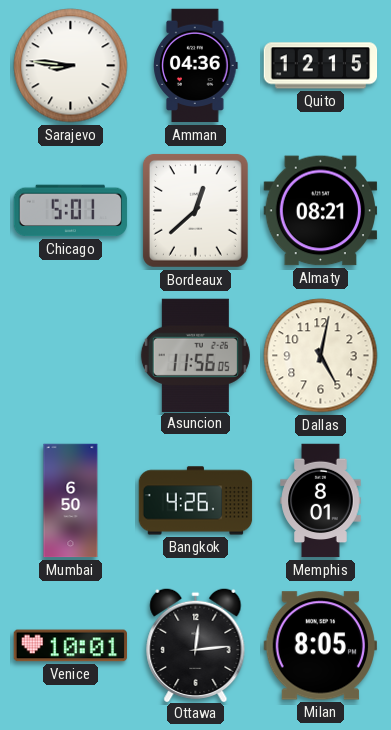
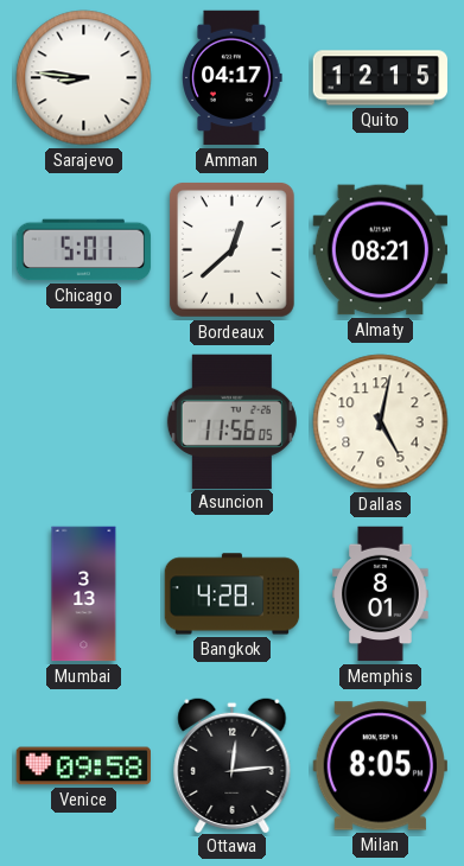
Amman: 04:36 -> 04:17
Mumbai: 6:50 -> 3:13
Bangkok: 4:26 -> 4:28
Venice: 10:01 -> 09:58
